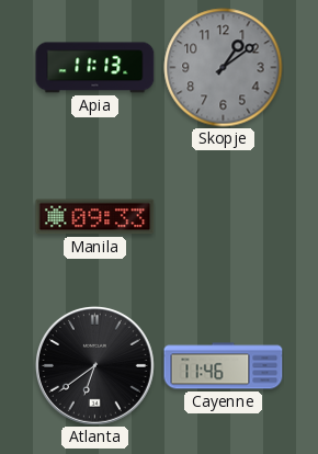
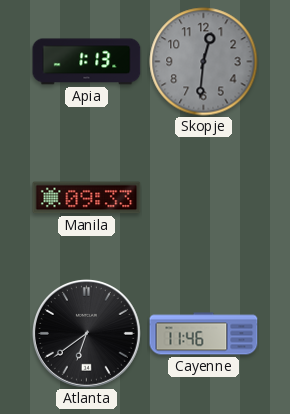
Apia: 11:13 -> 1:13
Skopje: 1:09 -> 12:31
